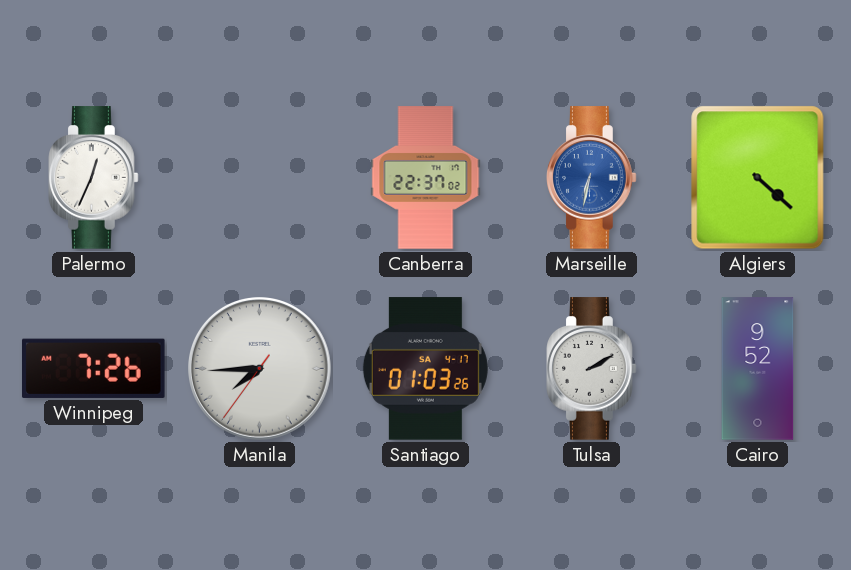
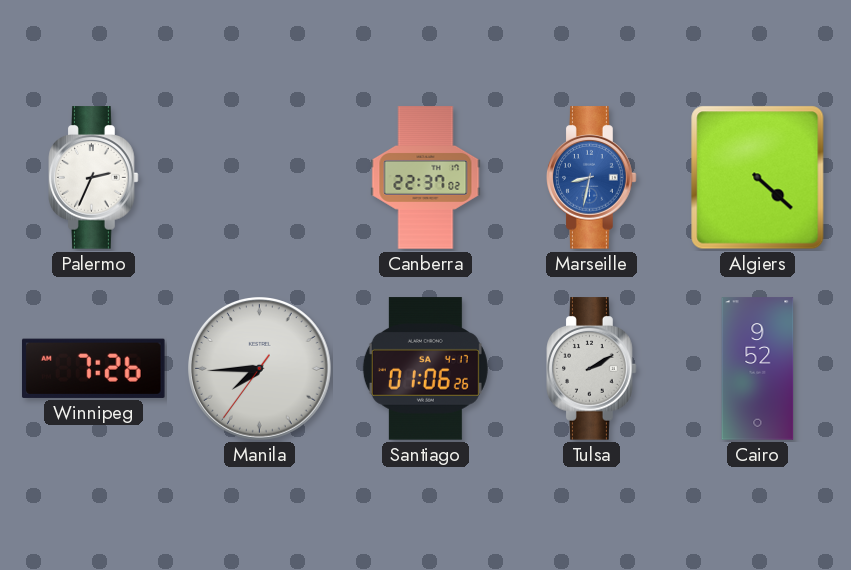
Palermo: 12:34 -> 2:34
Marseille: 6:32 -> 8:32
Santiago: 01:03 -> 01:06
